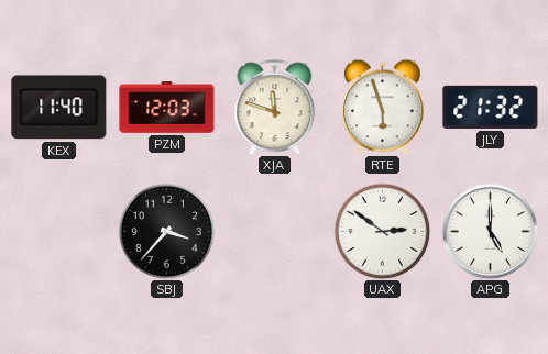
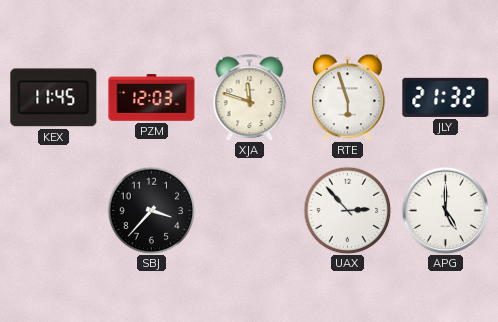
KEX: 11:40 -> 11:45
UAX: 2:51 -> 2:53
